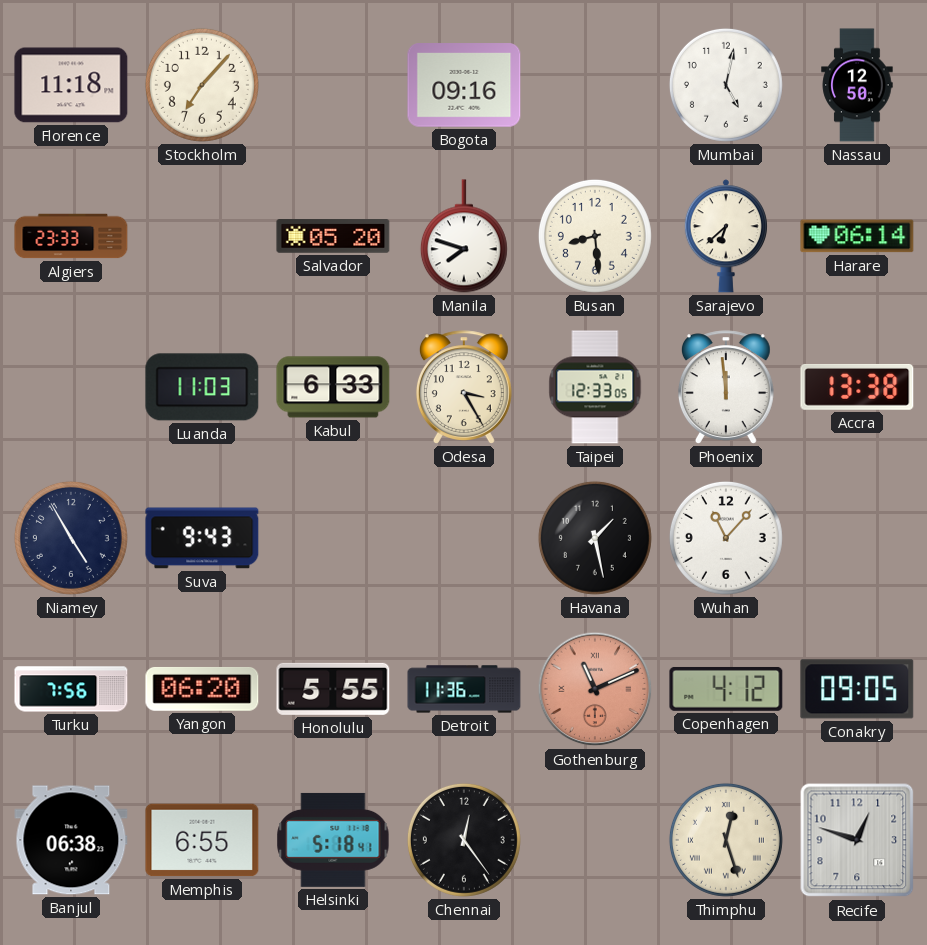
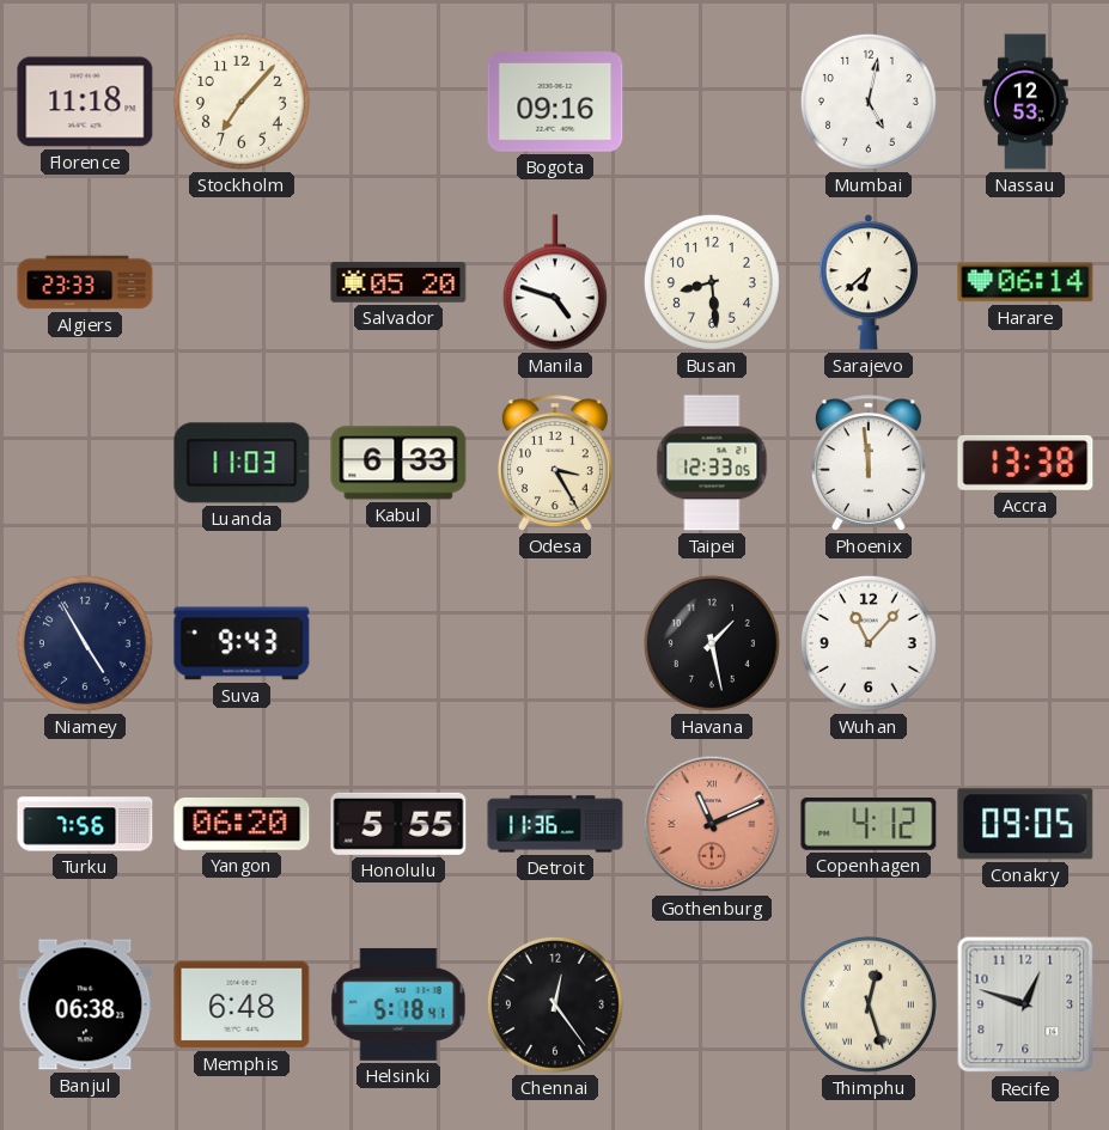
Nassau: 12:50 -> 12:53
Manila: 7:48 -> 4:48
Memphis: 6:55 -> 6:48
